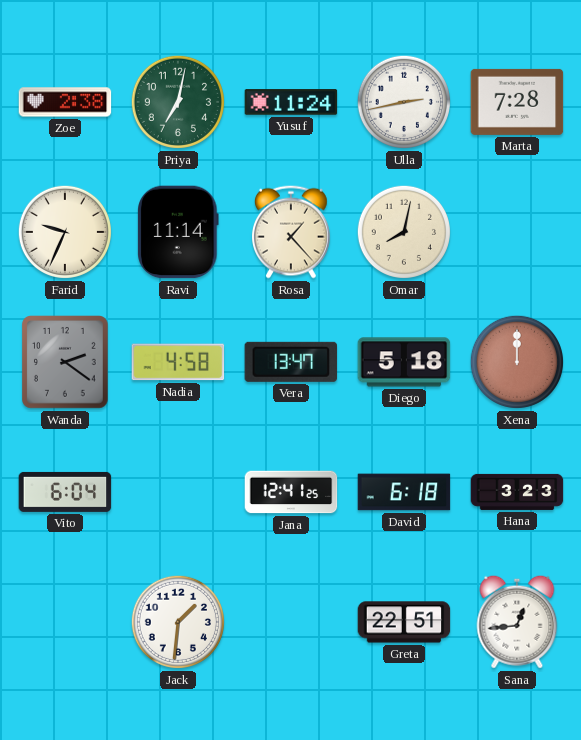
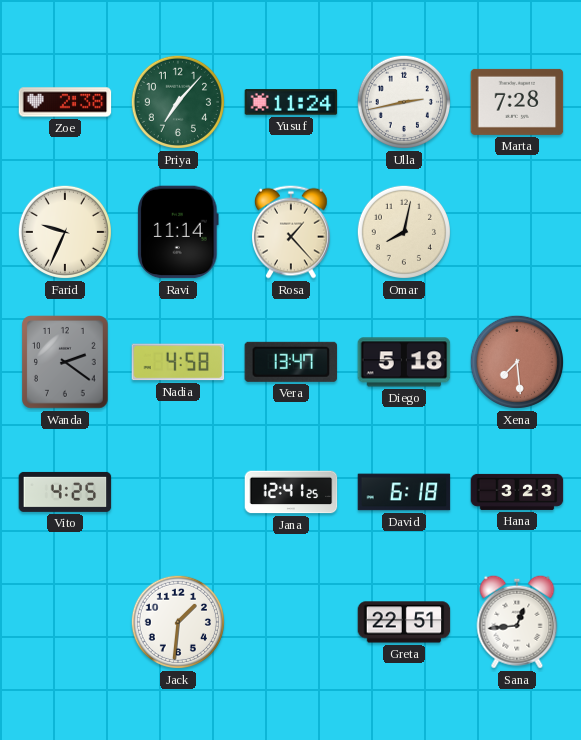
Priya: 7:02 -> 7:07
Xena: 12:00 -> 7:29
Vito: 6:04 -> 4:25
